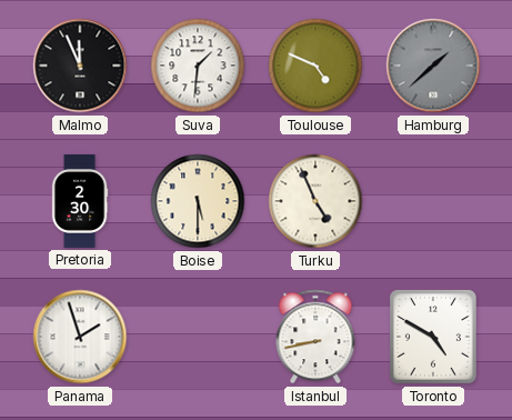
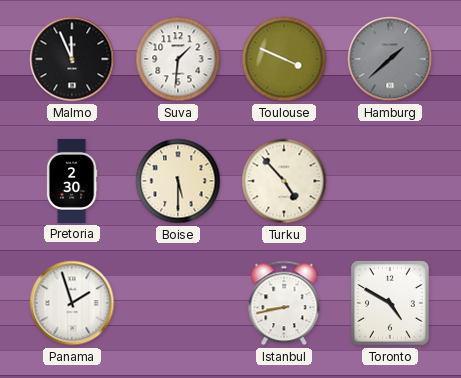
Toulouse: 4:49 -> 3:49
Turku: 4:56 -> 4:53
